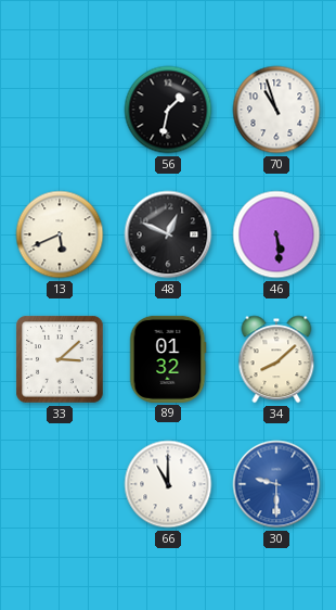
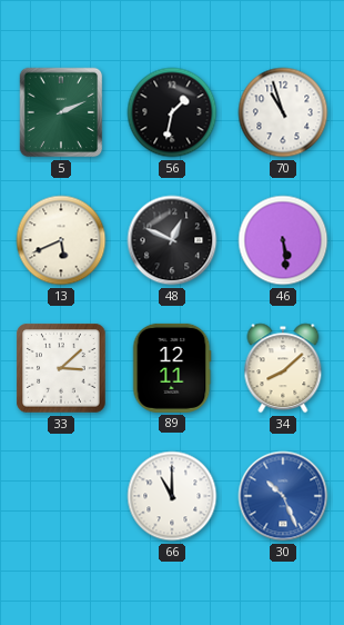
5: none -> 2:11
89: 01:32 -> 12:11
30: 9:30 -> 10:26
